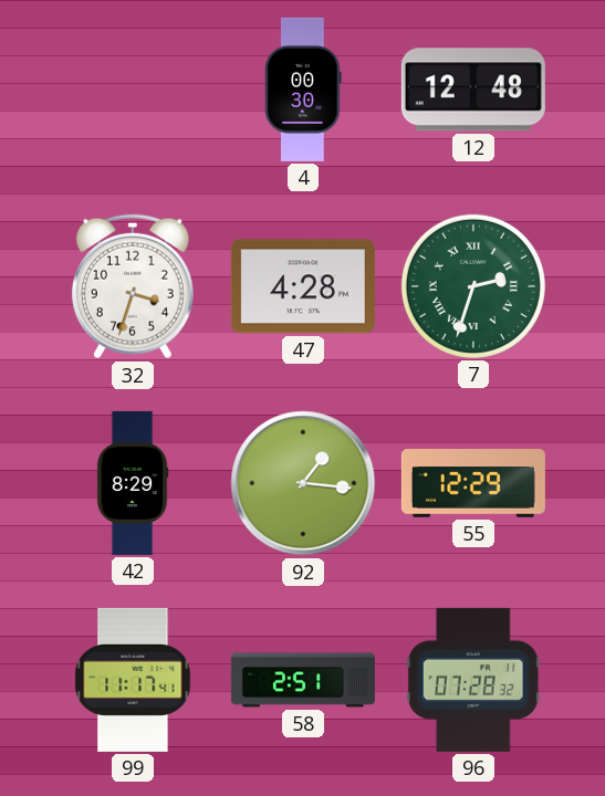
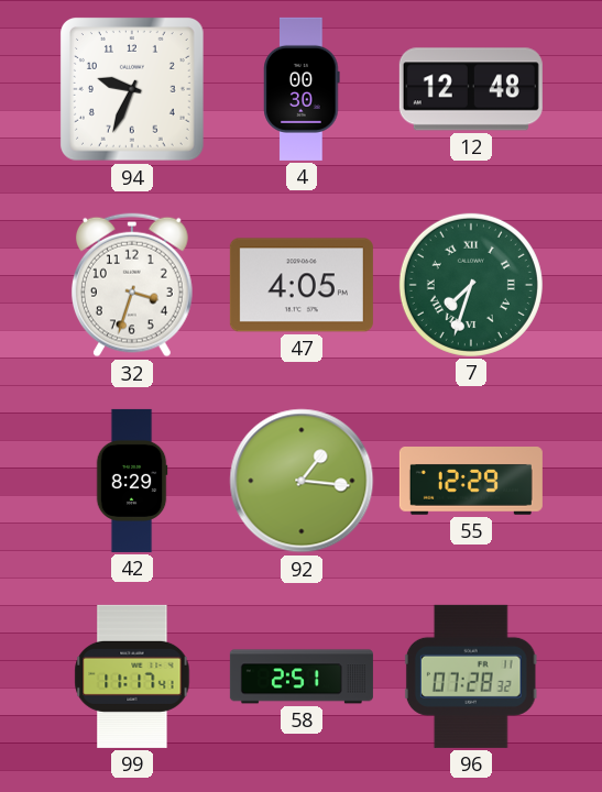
94: none -> 9:34
47: 4:28 -> 4:05
7: 2:33 -> 7:33
